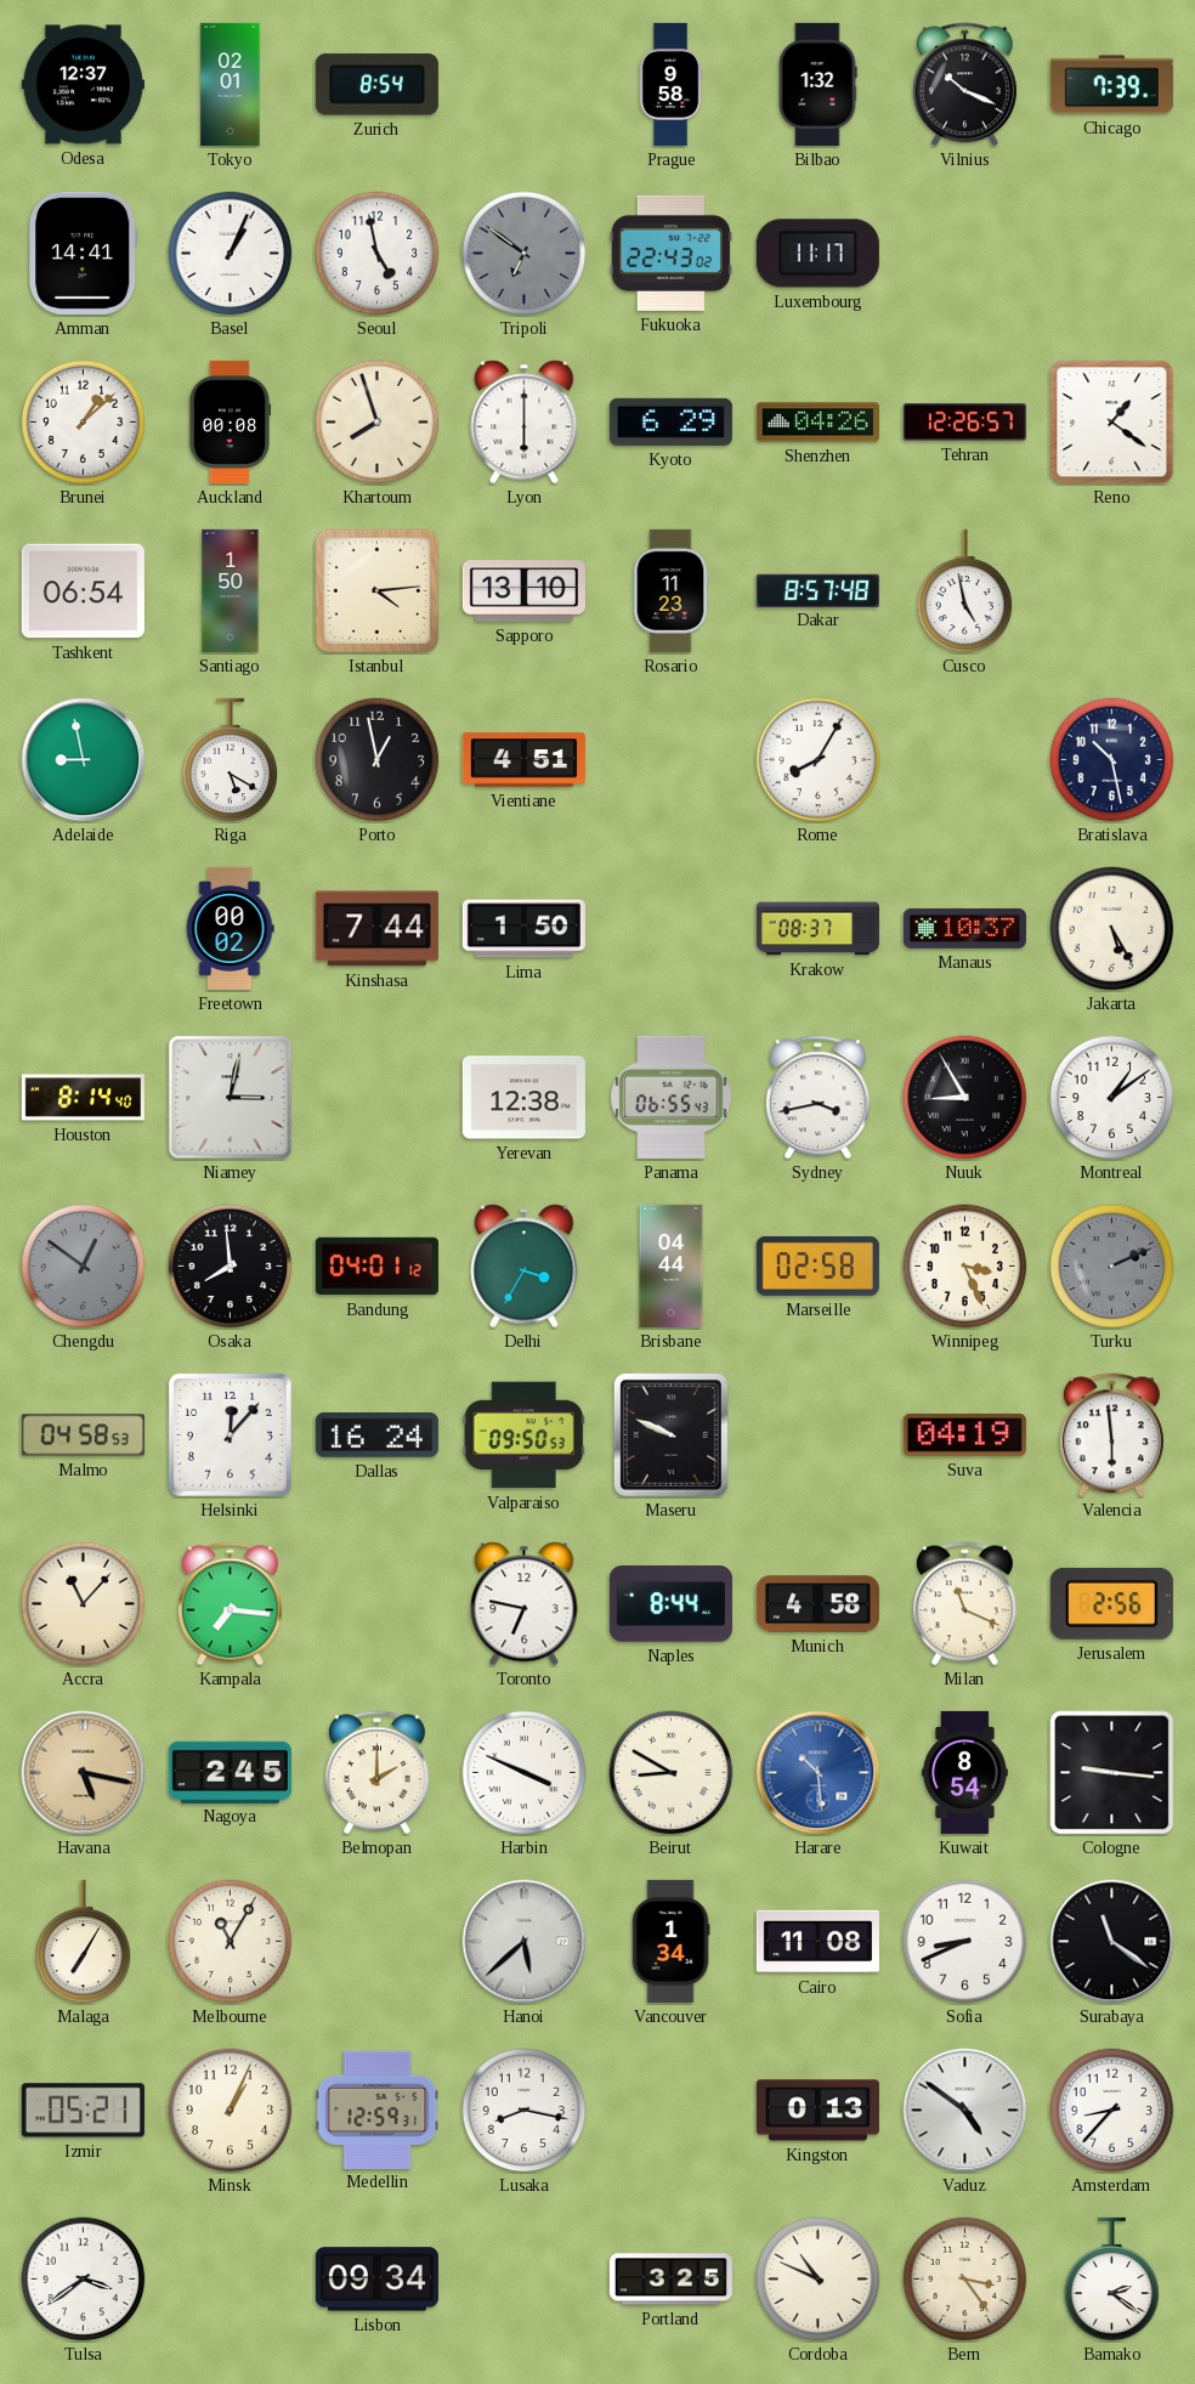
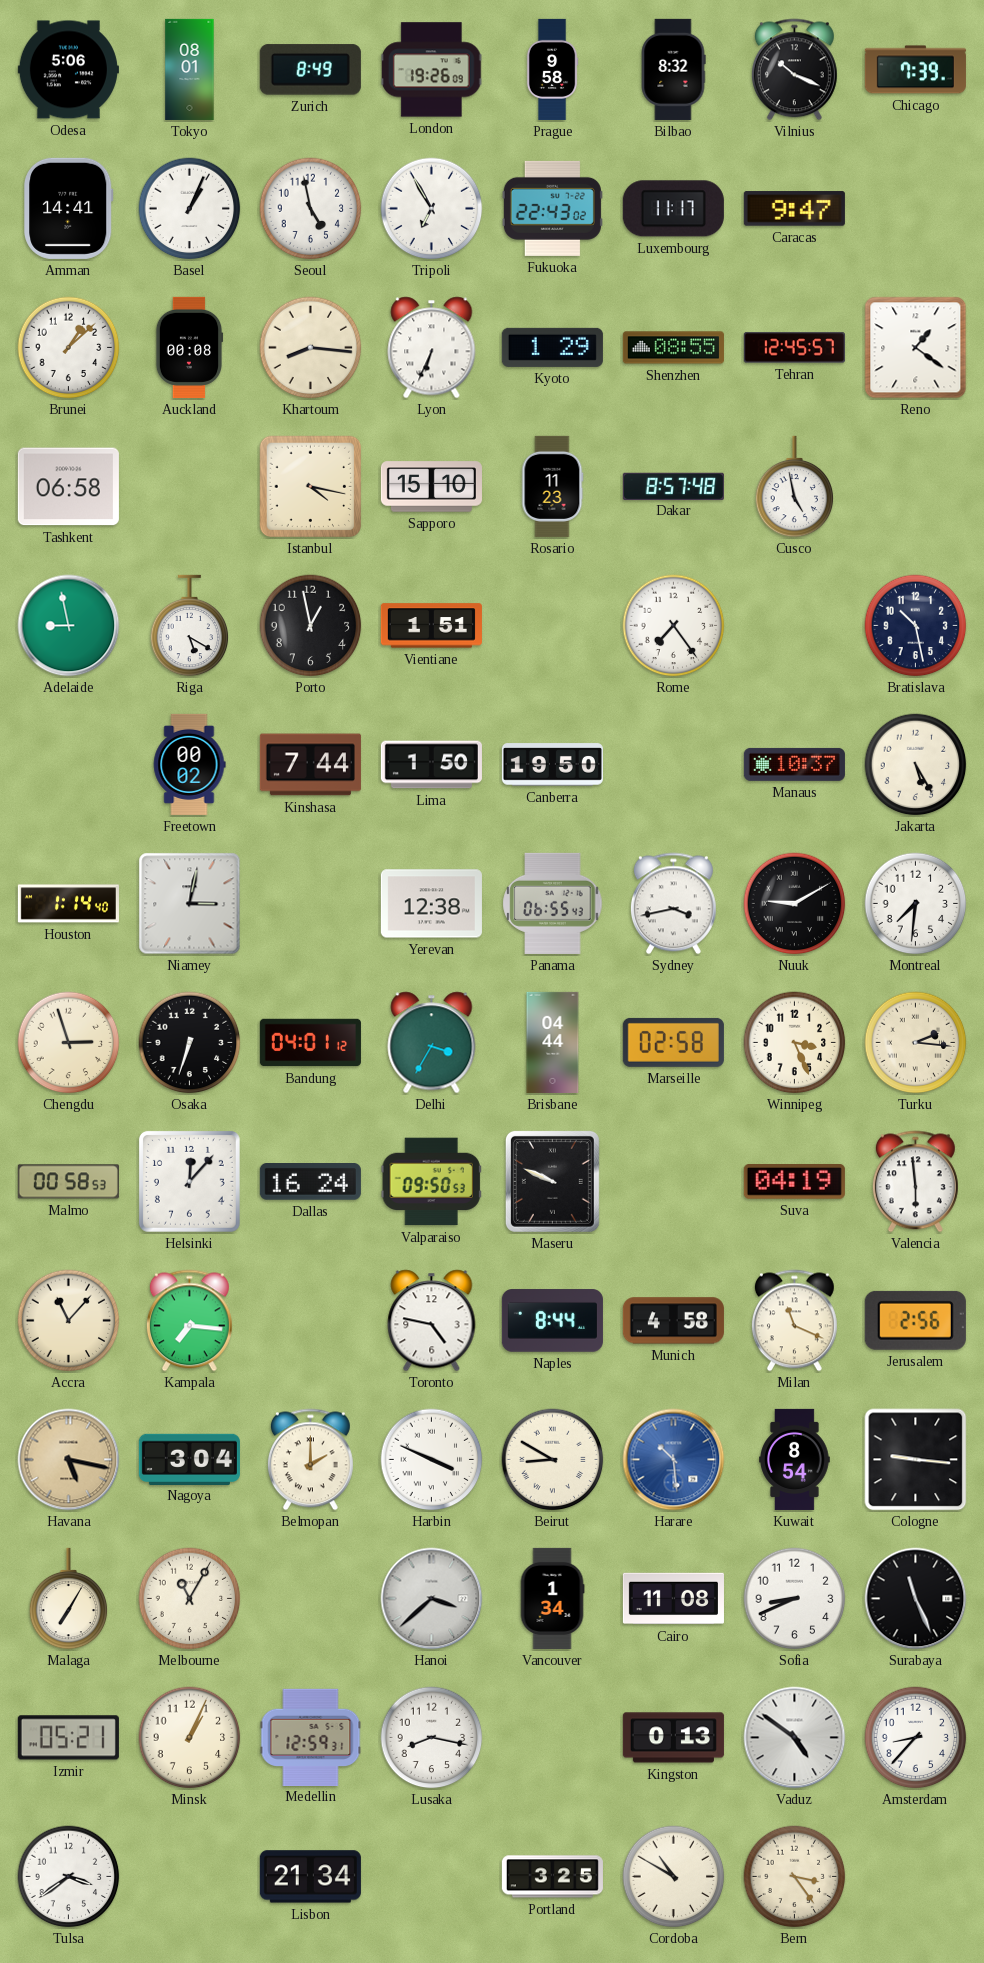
Odesa: 12:37 -> 5:06
Tokyo: 02:01 -> 08:01
Zurich: 8:54 -> 8:49
London: none -> 19:26
Bilbao: 1:32 -> 8:32
Tripoli: 6:51 -> 6:55
Tripoli dial: grey -> white
Caracas: none -> 9:47
Khartoum: 7:57 -> 8:16
Lyon: 6:00 -> 6:34
Kyoto: 6:29 -> 1:29
Shenzhen: 04:26 -> 08:55
Tehran: 12:26 -> 12:45
Tashkent: 06:54 -> 06:58
Santiago: 1:50 -> none
Istanbul: 4:14 -> 4:17
Sapporo: 13:10 -> 15:10
Vientiane: 4:51 -> 1:51
Rome: 8:05 -> 7:24
Canberra: none -> 19:50
Krakow: 08:37 -> none
Houston: 8:14 -> 1:14
Nuuk: 8:55 -> 9:10
Montreal: 1:09 -> 7:31
Chengdu: 12:51 -> 2:57
Chengdu dial: grey -> cream
Osaka: 7:59 -> 6:33
Turku: 2:11 -> 2:16
Turku dial: grey -> cream
Malmo: 04:58 -> 00:58
Toronto: 6:47 -> 4:47
Nagoya: 2:45 -> 3:04
Hanoi: 5:38 -> 3:38
Surabaya: 11:21 -> 11:26
Lisbon: 09:34 -> 21:34
Cordoba: 10:49 -> 10:50
Bamako: 2:21 -> none
